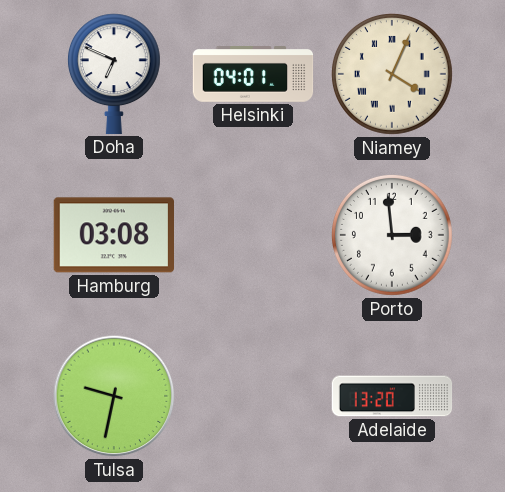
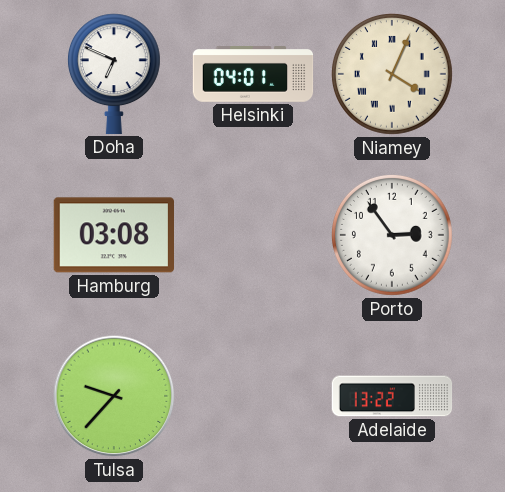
Porto: 2:59 -> 2:54
Tulsa: 9:32 -> 9:37
Adelaide: 13:20 -> 13:22
